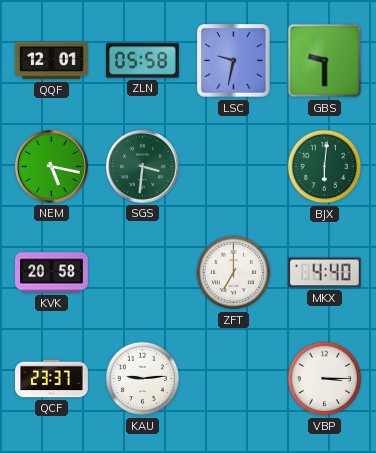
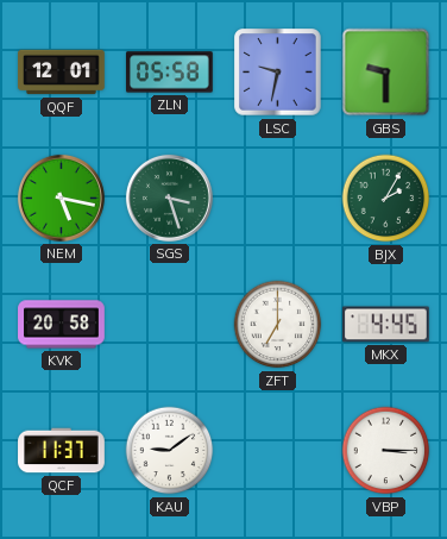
SGS: 3:31 -> 3:27
BJX: 6:01 -> 2:05
MKX: 4:40 -> 4:45
QCF: 23:37 -> 11:37
KAU: 9:14 -> 9:09
